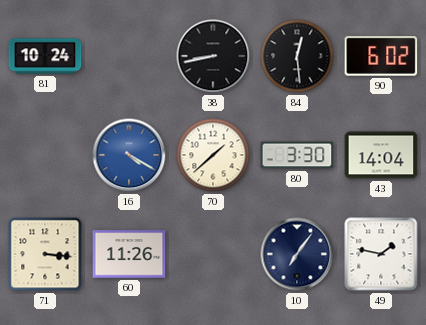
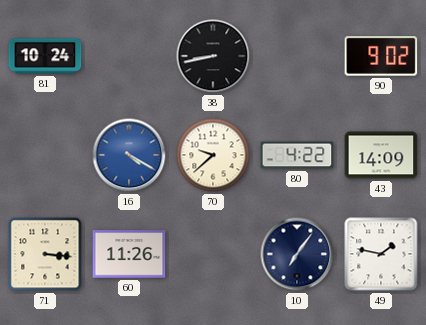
84: 12:29 -> none
90: 6:02 -> 9:02
70: 1:38 -> 9:38
80: 3:30 -> 4:22
43: 14:04 -> 14:09
